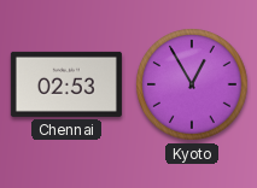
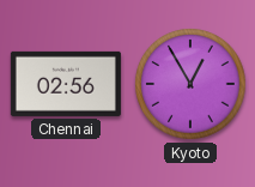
Chennai: 02:53 -> 02:56
